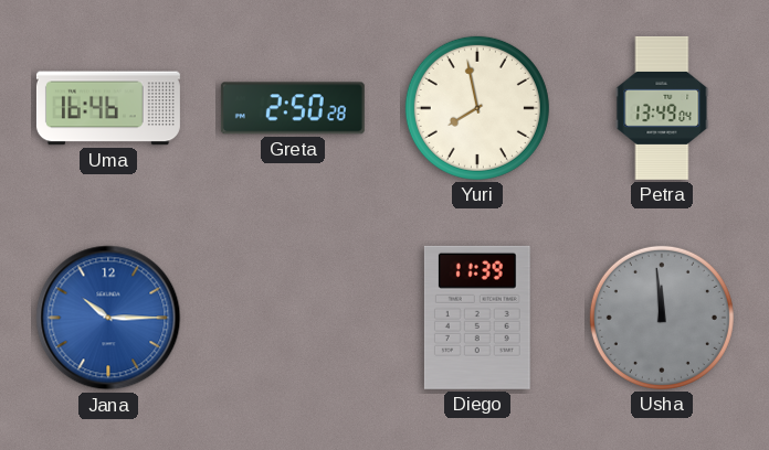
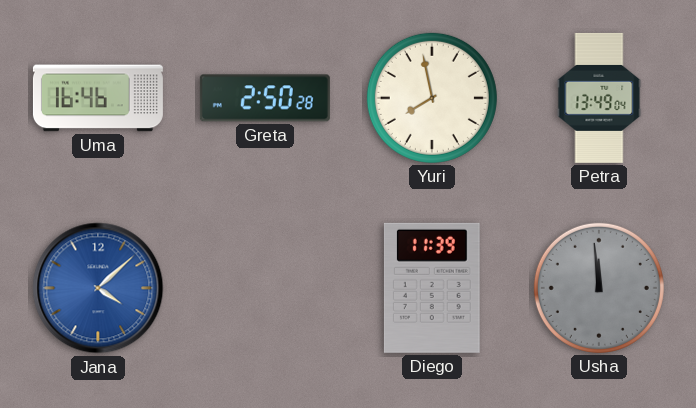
Jana: 10:15 -> 4:08
